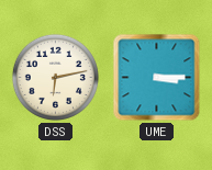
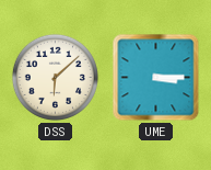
DSS: 6:13 -> 6:08
